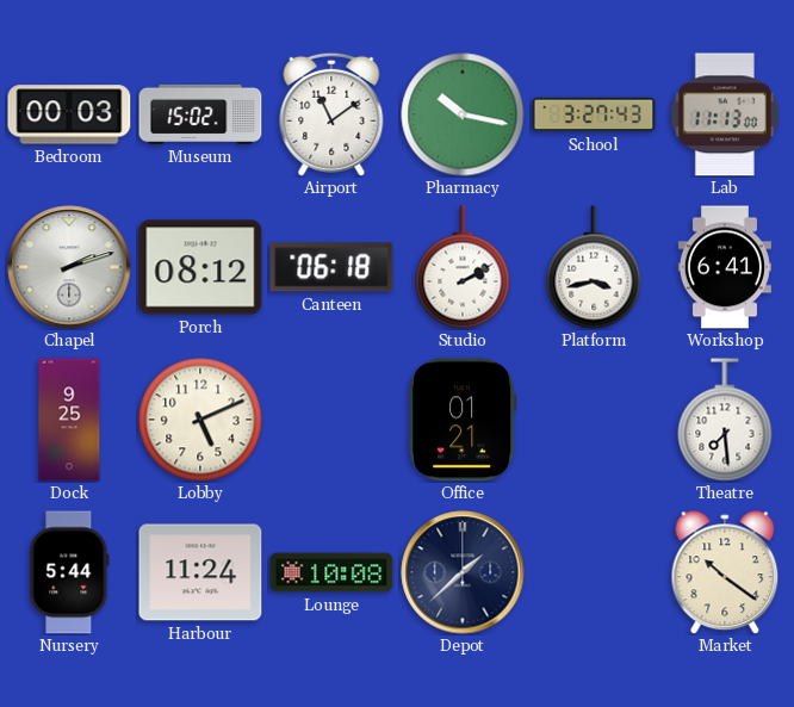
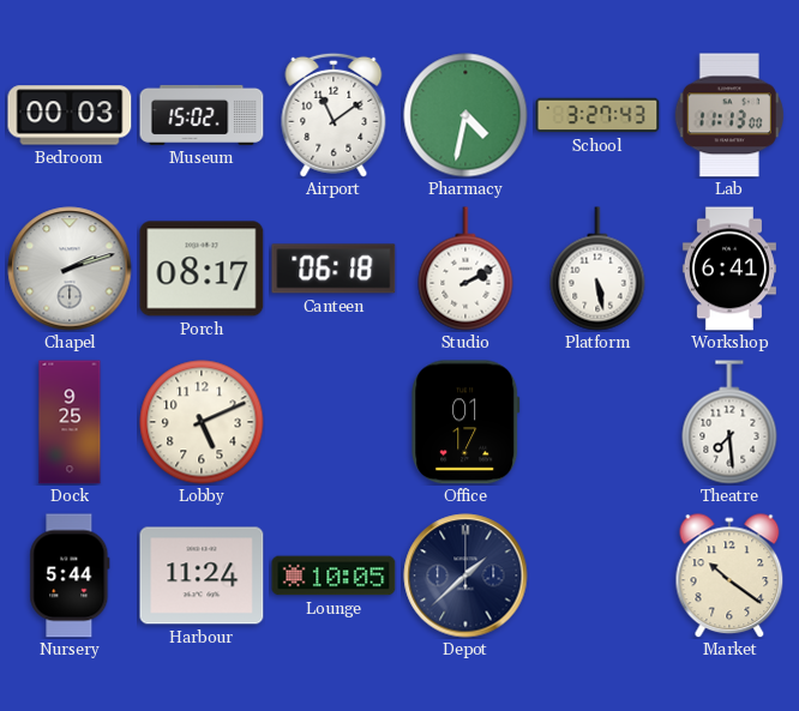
Pharmacy: 10:17 -> 4:32
Porch: 08:12 -> 08:17
Platform: 3:43 -> 5:28
Office: 01:21 -> 01:17
Lounge: 10:08 -> 10:05
